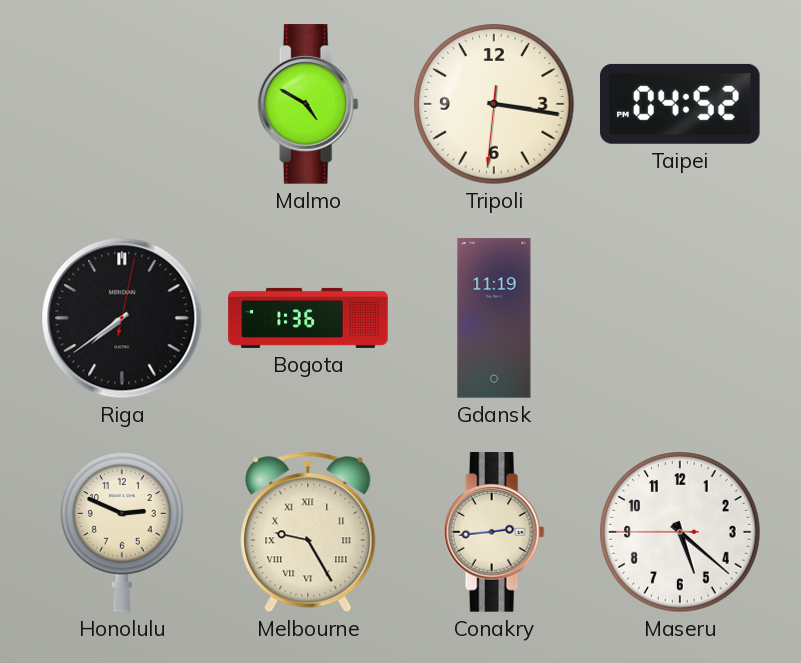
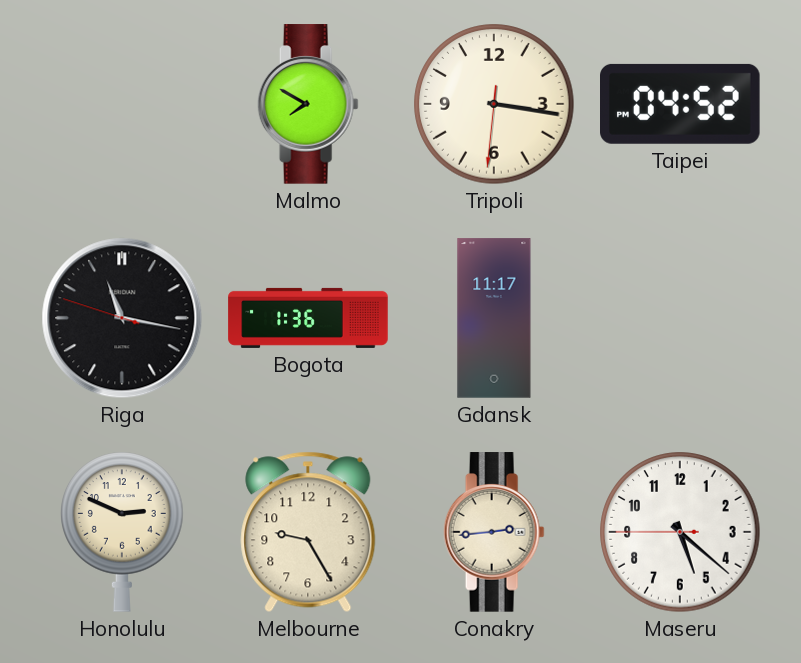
Malmo: 4:50 -> 7:50
Riga: 7:39 -> 11:16
Gdansk: 11:19 -> 11:17
Melbourne numerals: Roman -> Arabic
